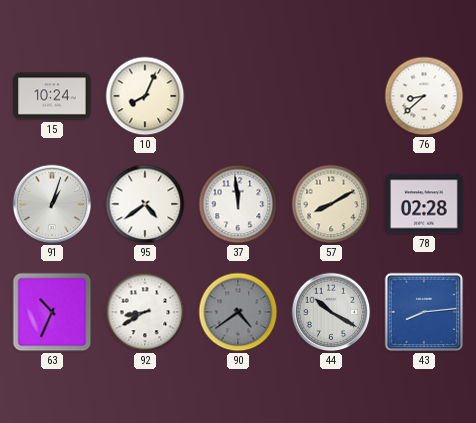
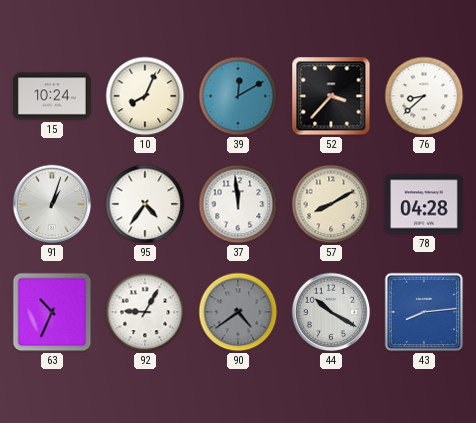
39: none -> 12:10
52: none -> 3:37
95: 4:39 -> 4:36
78: 02:28 -> 04:28
92: 8:40 -> 9:05
